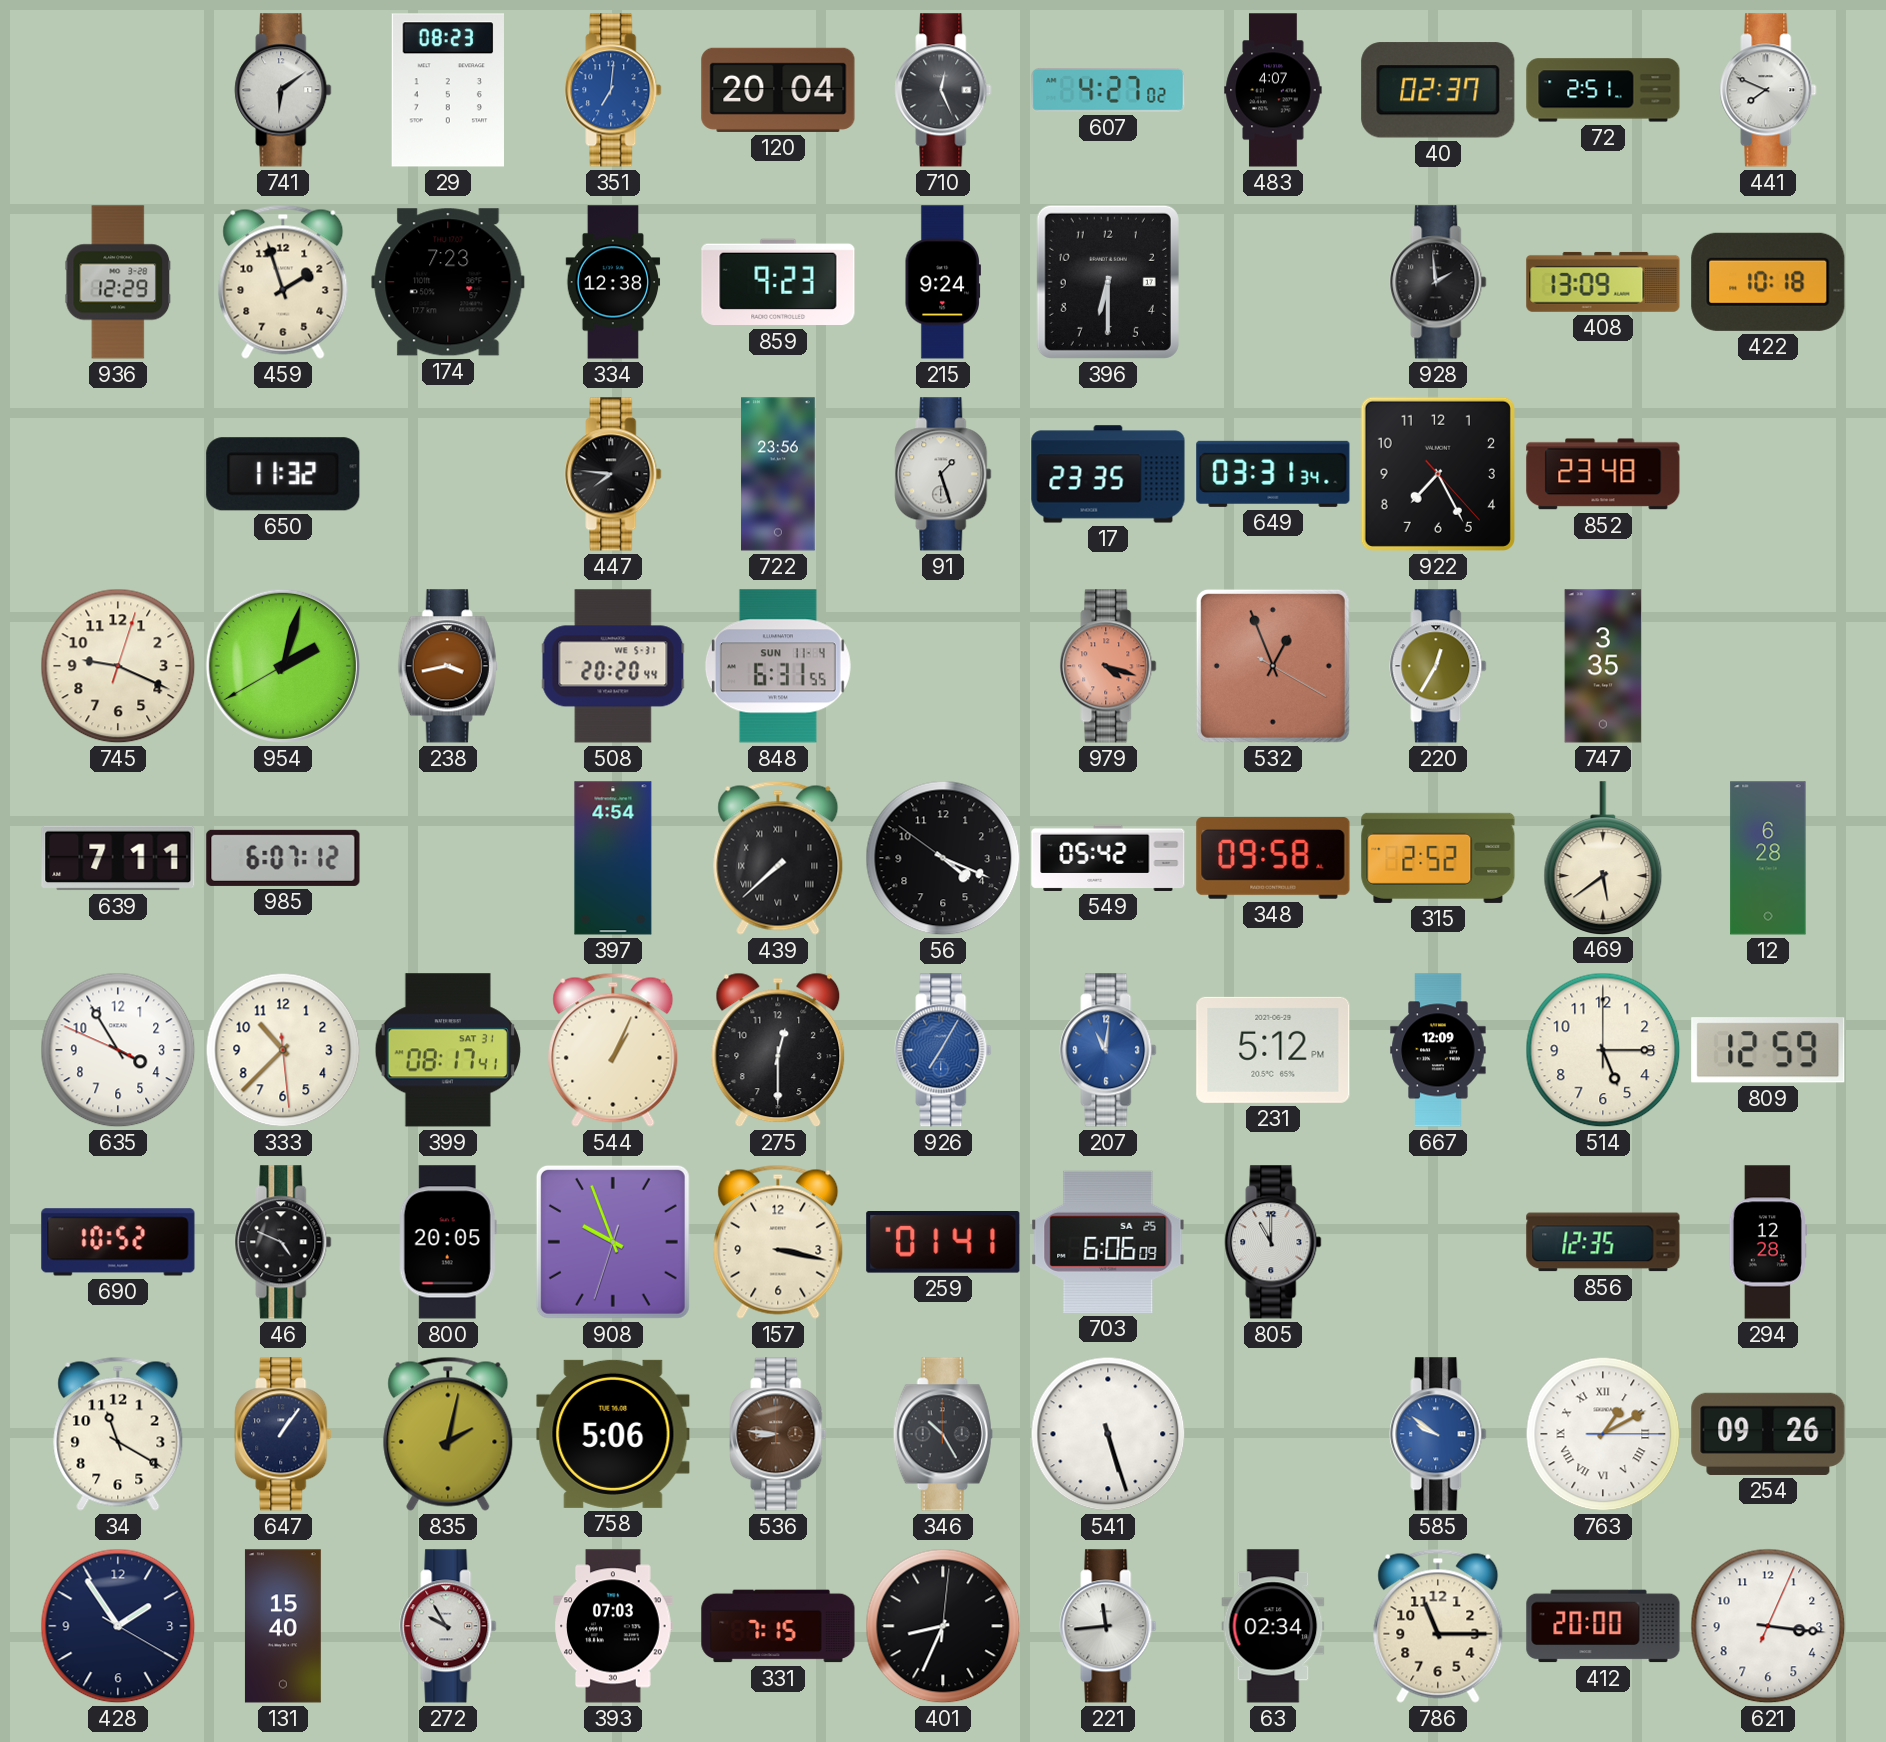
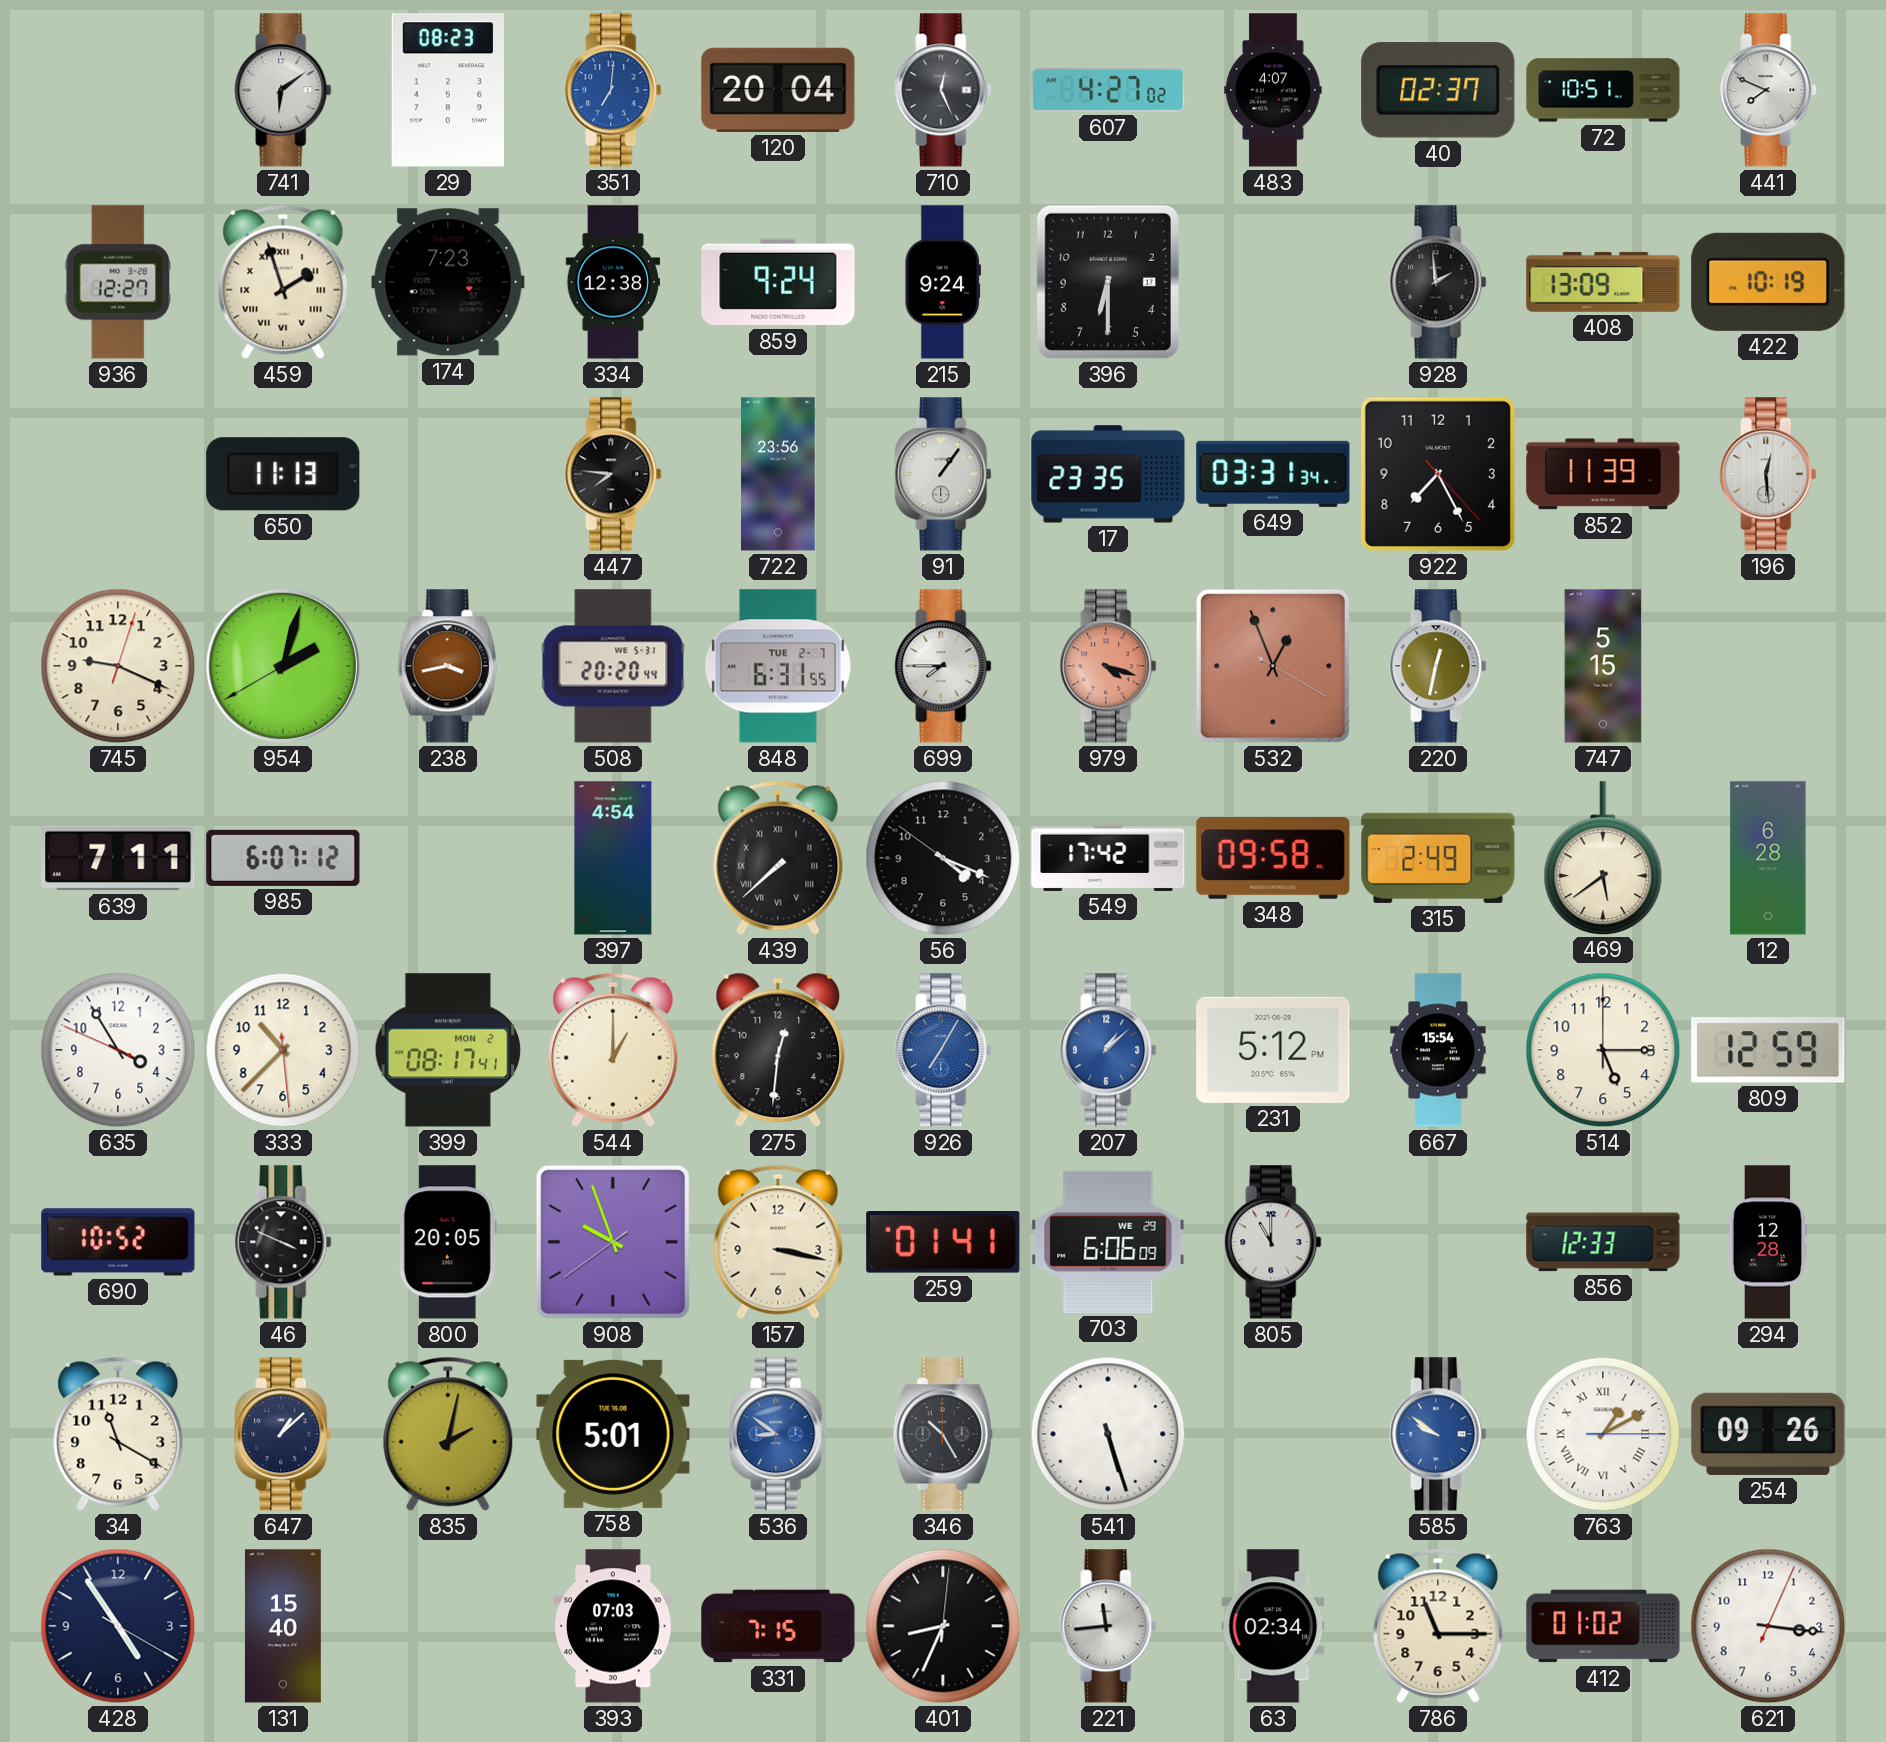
72: 2:51 -> 10:51
936: 12:29 -> 12:27
459 numerals: Arabic -> Roman
859: 9:23 -> 9:24
422: 10:18 -> 10:19
650: 11:32 -> 11:13
91: 1:27 -> 1:06
852: 23:48 -> 11:39
196: none -> 12:29
848 date: SUN 11-4 -> TUE 2-7
699: none -> 7:45
220: 12:35 -> 12:32
747: 3:35 -> 5:15
549: 05:42 -> 17:42
315: 2:52 -> 2:49
399 date: SAT 31 -> MON 2
544: 1:04 -> 1:00
275: 12:30 -> 12:31
207: 11:01 -> 1:08
667: 12:09 -> 15:54
46: 4:49 -> 3:49
908: 9:56:33 -> 9:56:39
703 date: SA 25 -> WE 29
856: 12:35 -> 12:33
647: 1:06 -> 1:08
758: 5:06 -> 5:01
536: 8:46 -> 8:51
536 dial: brown -> blue
428: 1:54 -> 4:54
272: 9:55 -> none
412: 20:00 -> 01:02
